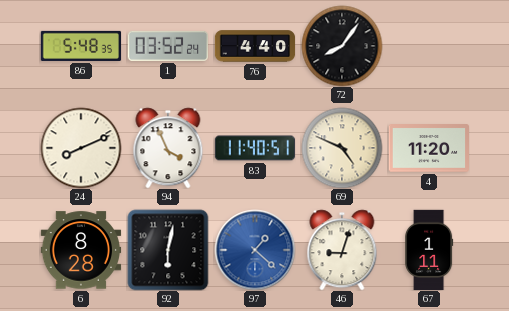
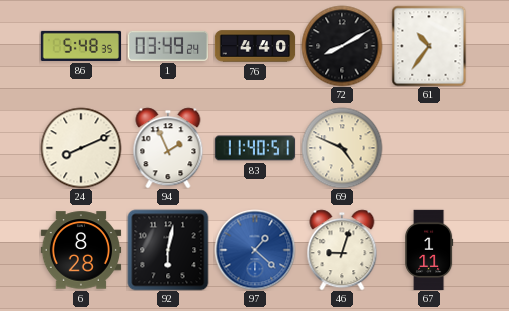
1: 03:52 -> 03:49
72: 8:06 -> 8:10
61: none -> 10:36
94: 3:56 -> 1:56
4: 11:20 -> none
